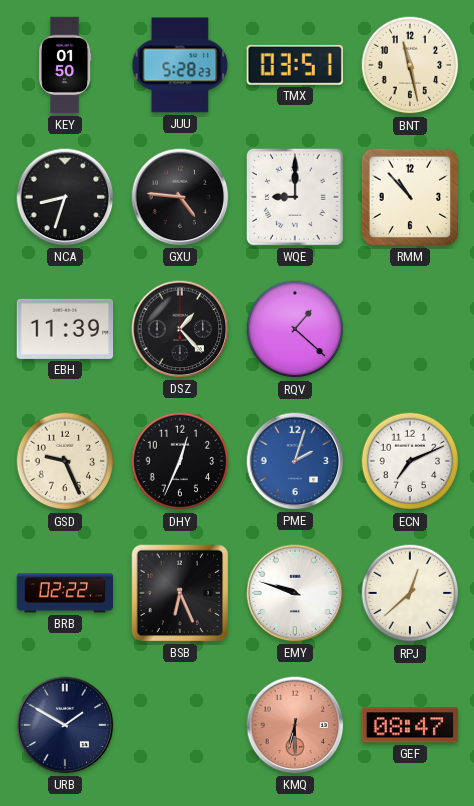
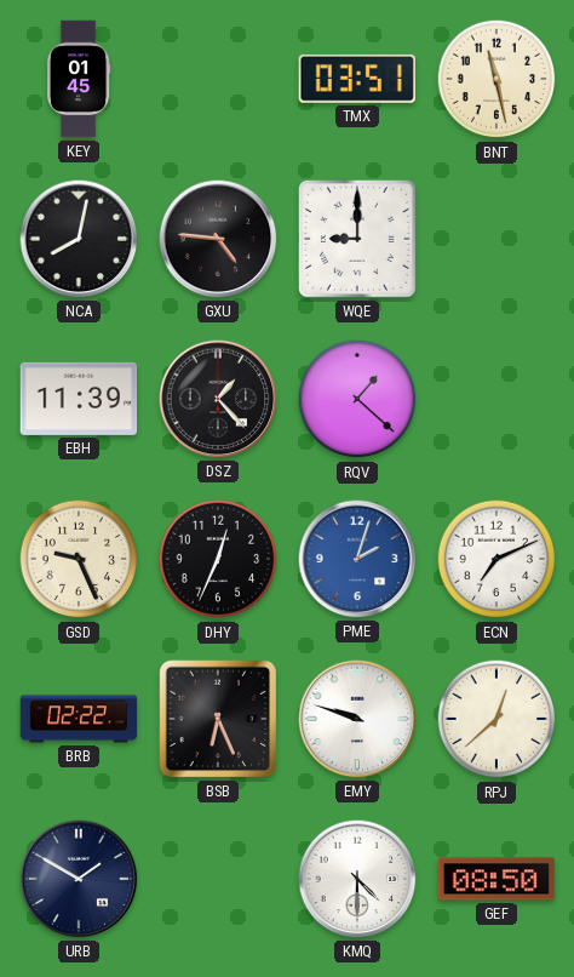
KEY: 01:50 -> 01:45
JUU: 5:28 -> none
NCA: 8:33 -> 8:02
RMM: 10:53 -> none
KMQ: 6:30 -> 4:30
KMQ dial: salmon -> white
GEF: 08:47 -> 08:50
